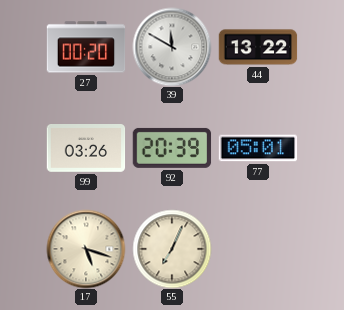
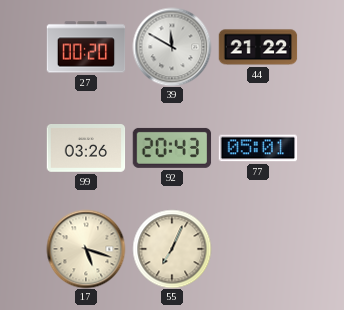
44: 13:22 -> 21:22
92: 20:39 -> 20:43
